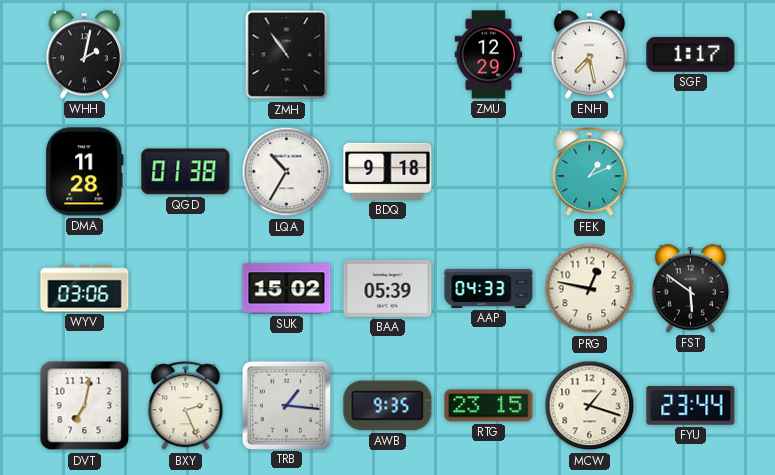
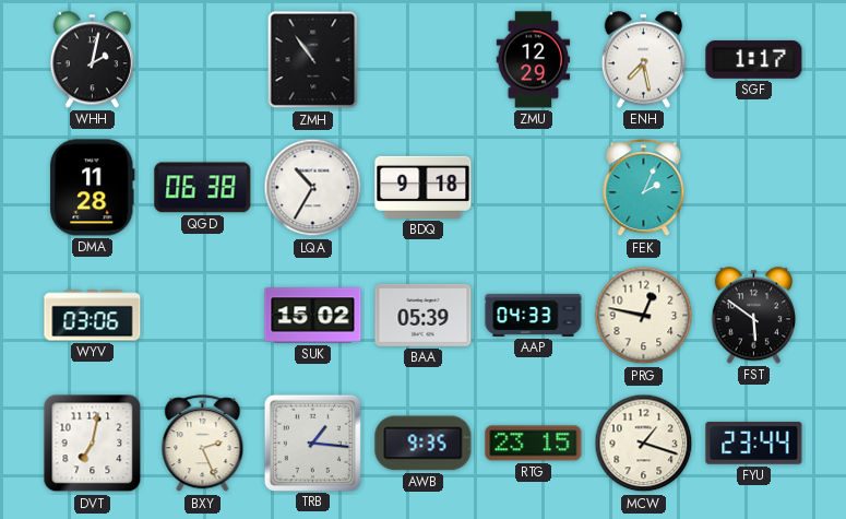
QGD: 01:38 -> 06:38
FEK: 1:11 -> 2:04
